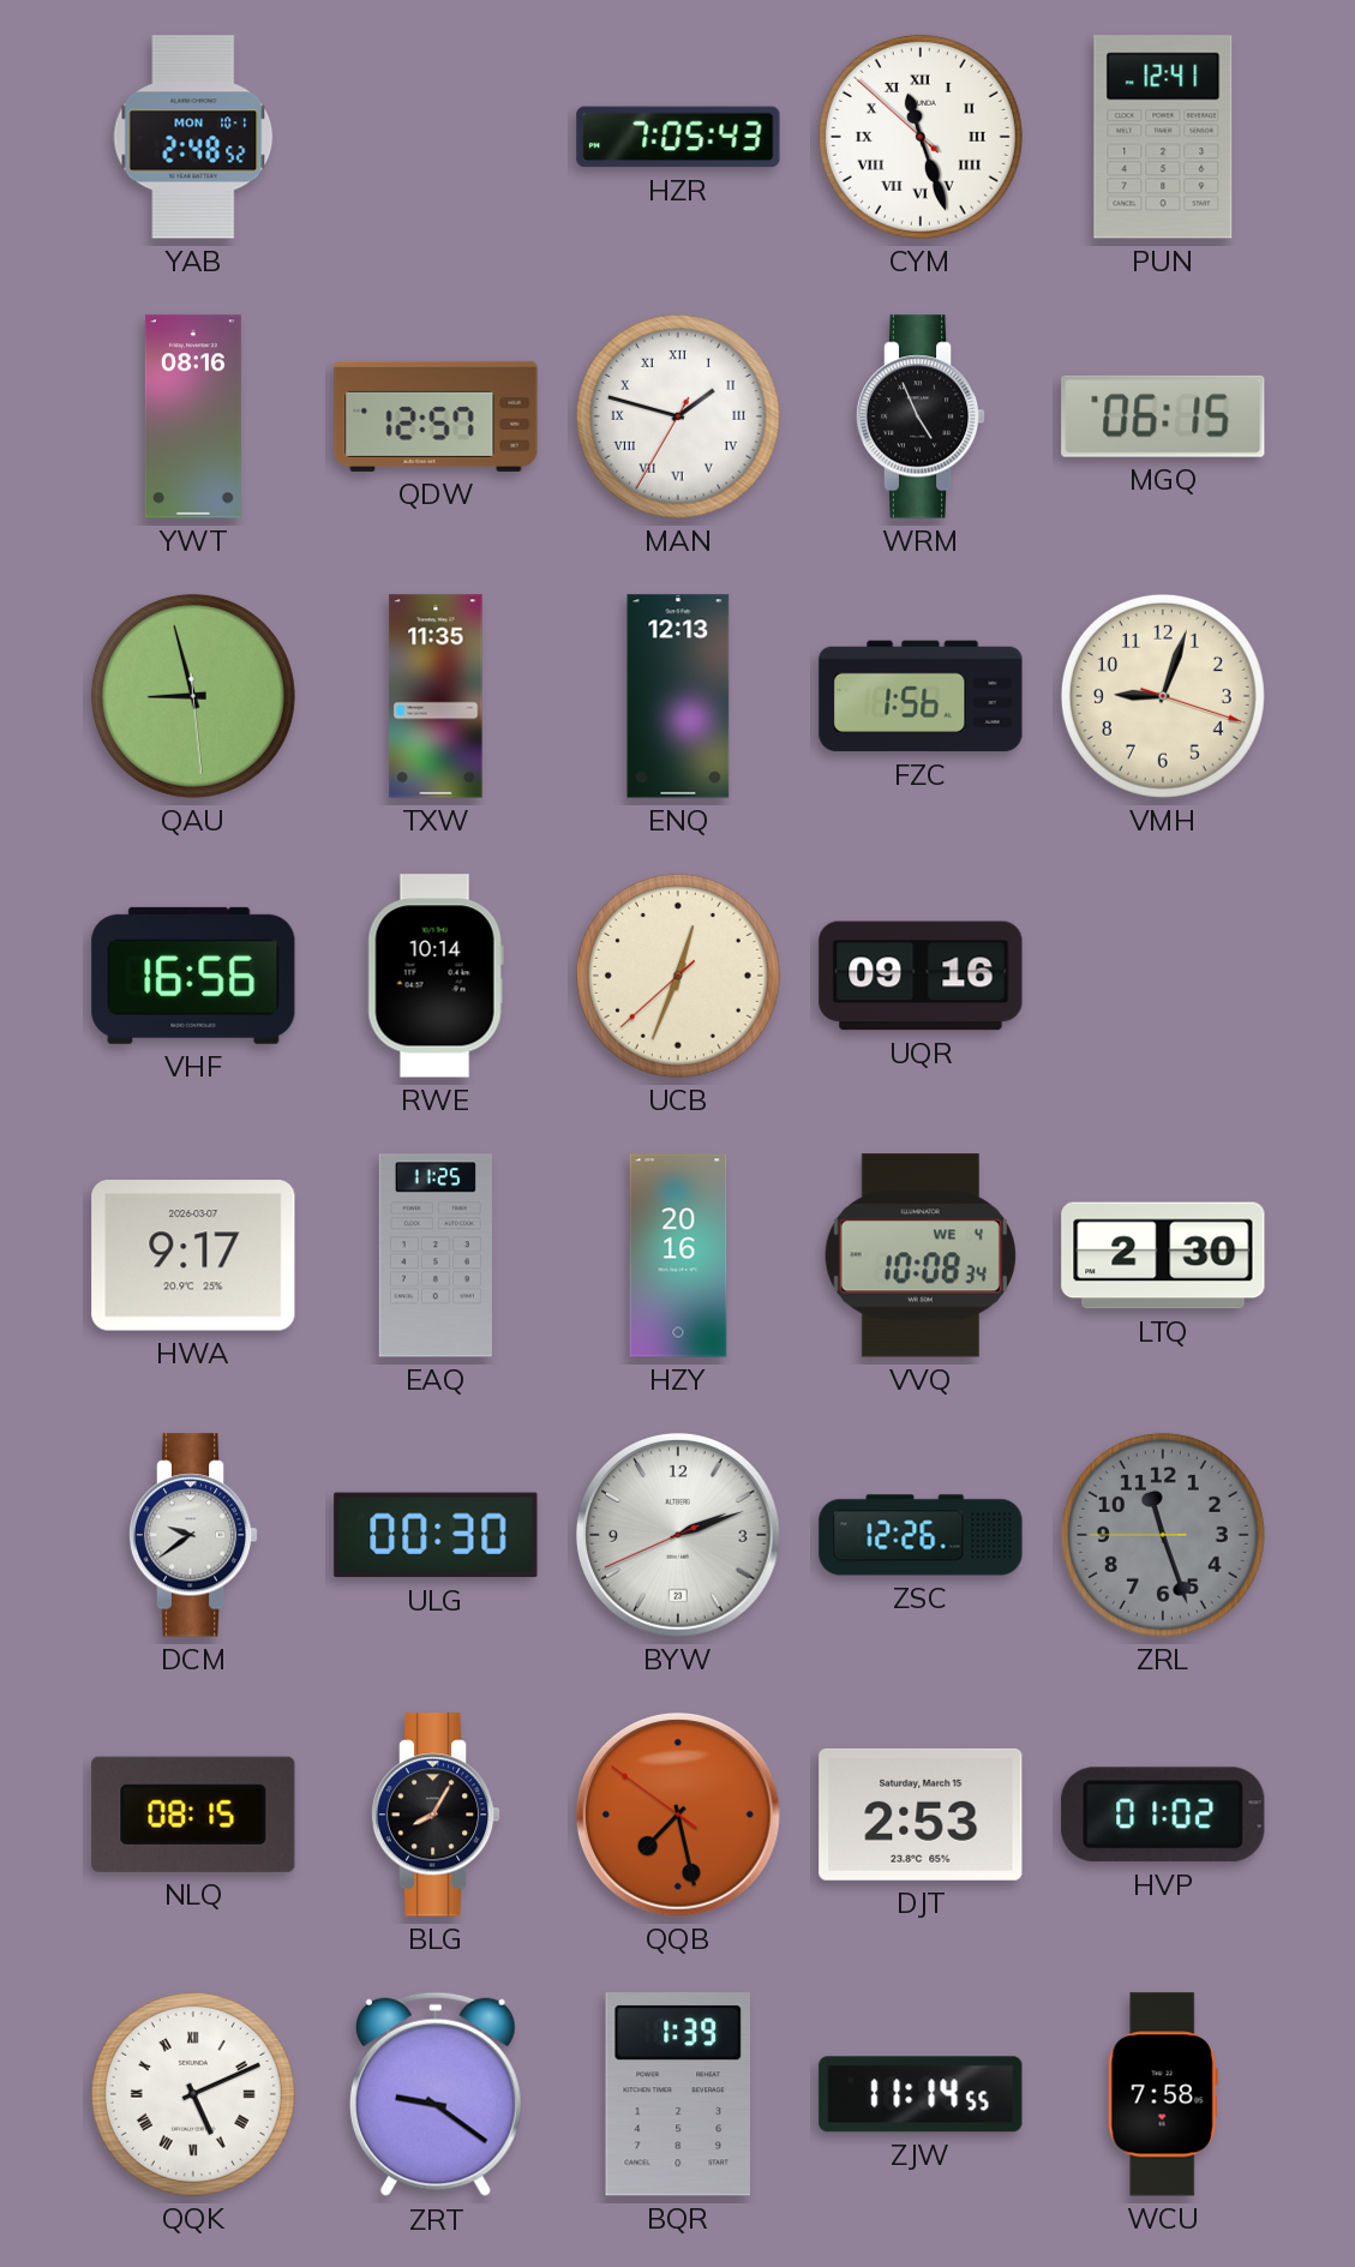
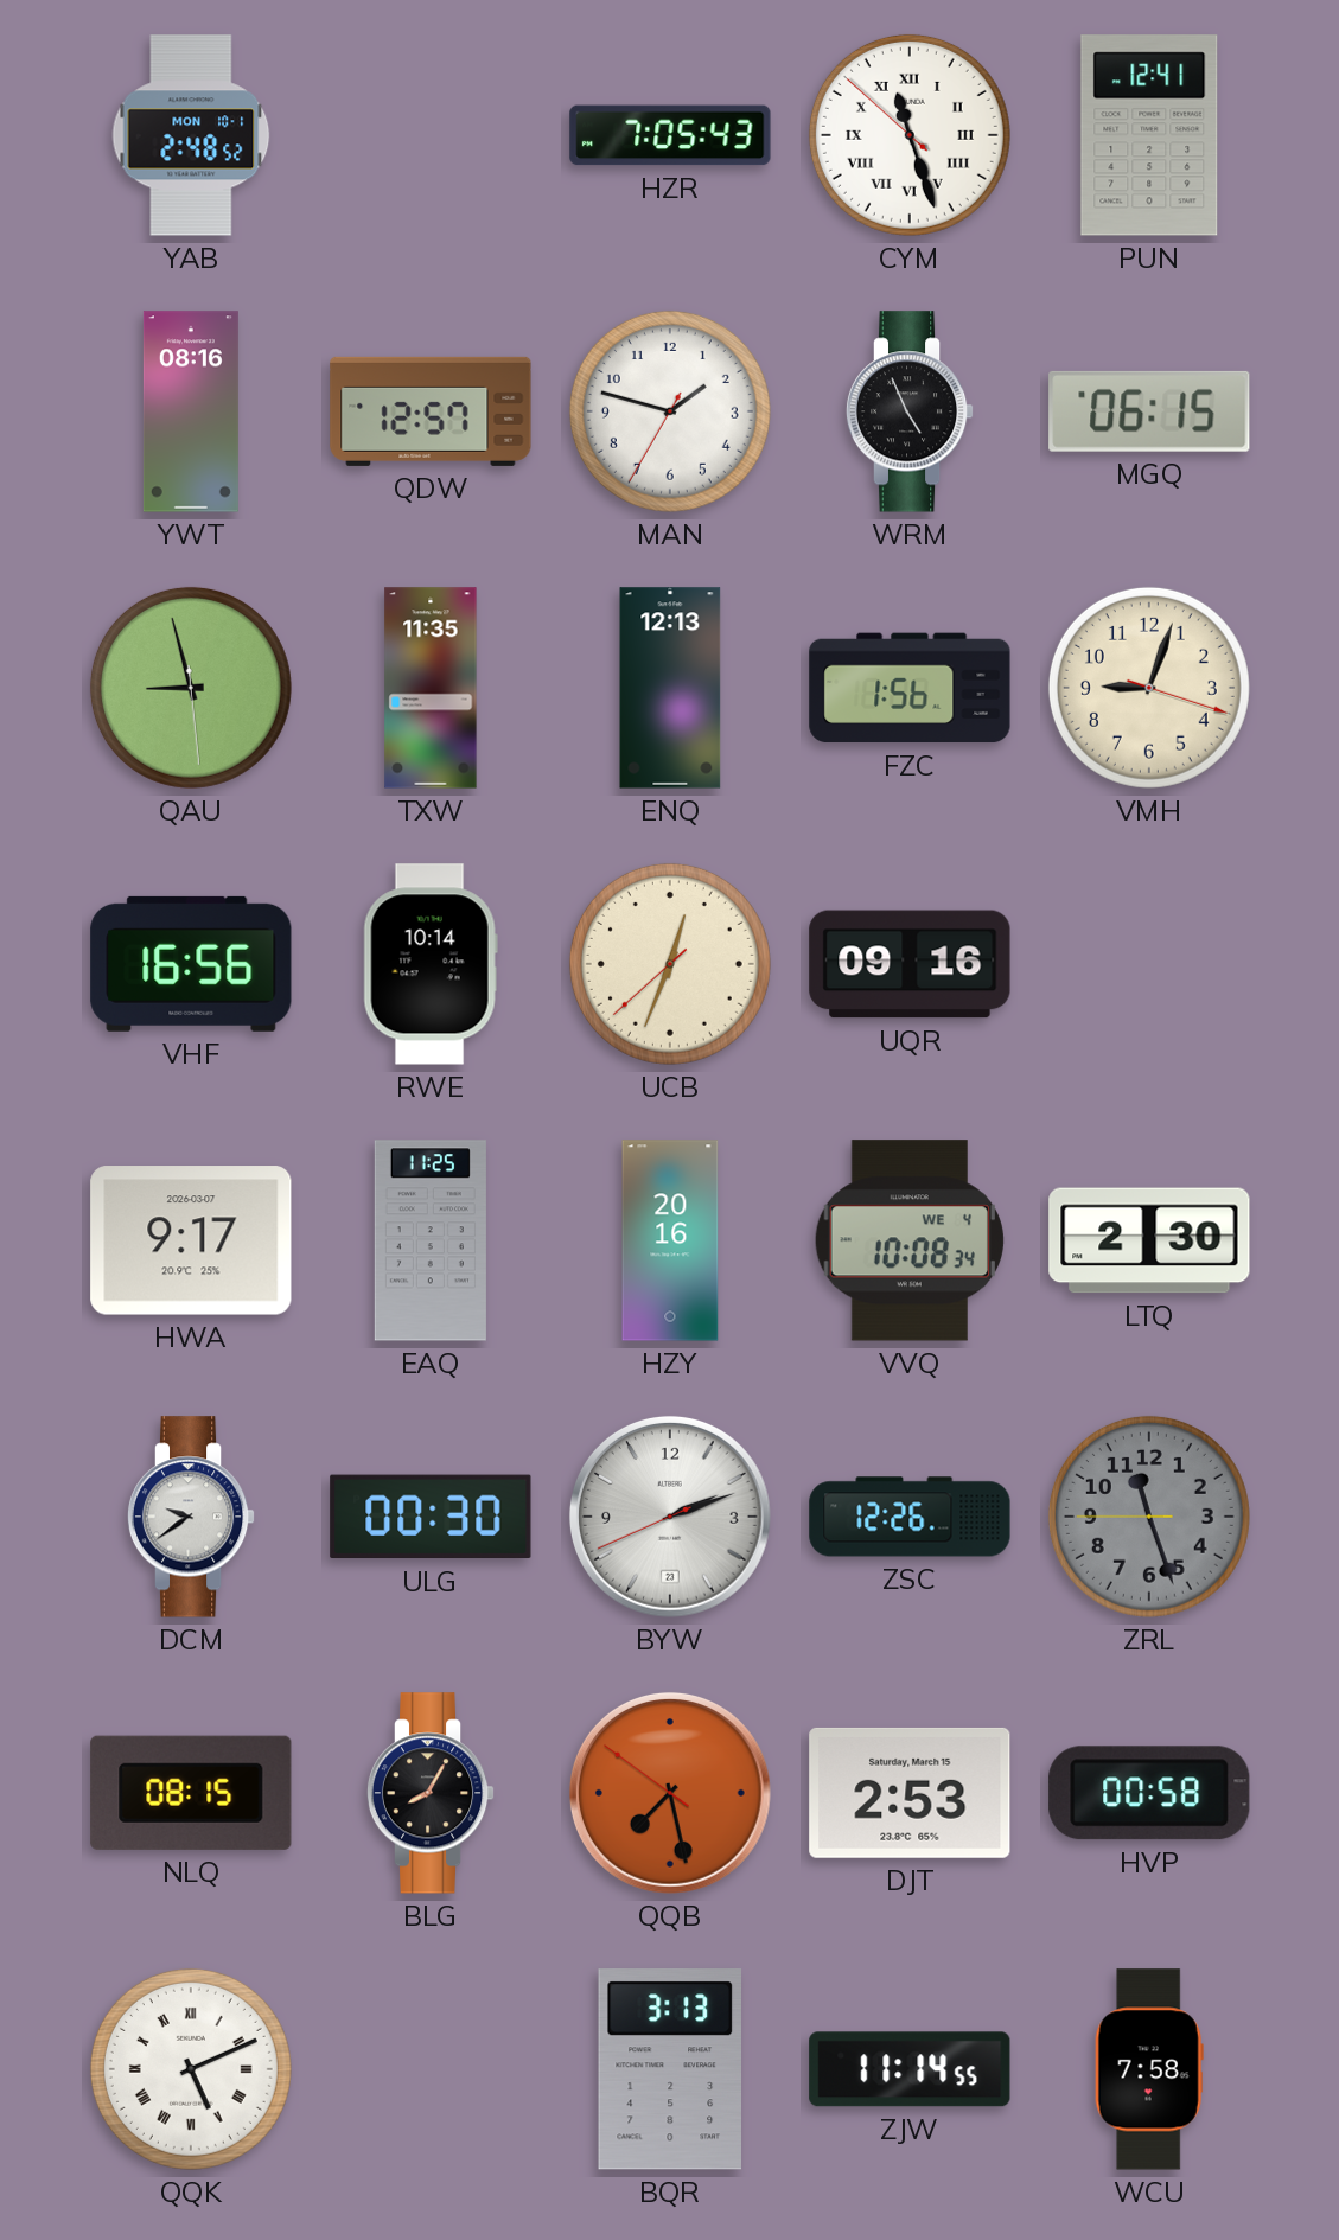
MAN numerals: Roman -> Arabic
HVP: 01:02 -> 00:58
ZRT: 9:21 -> none
BQR: 1:39 -> 3:13
